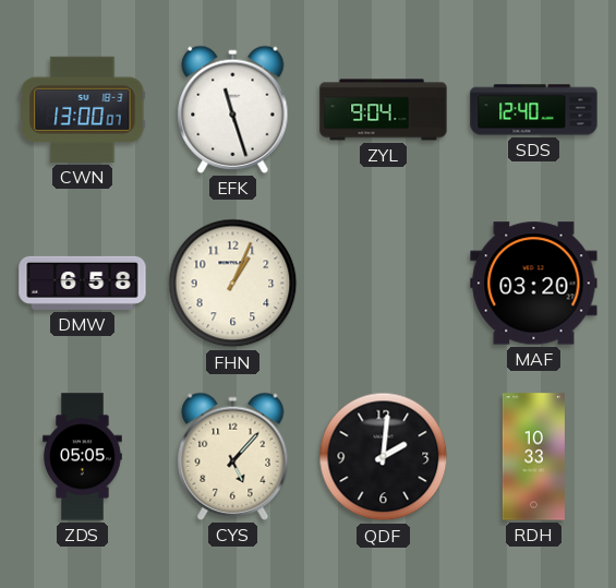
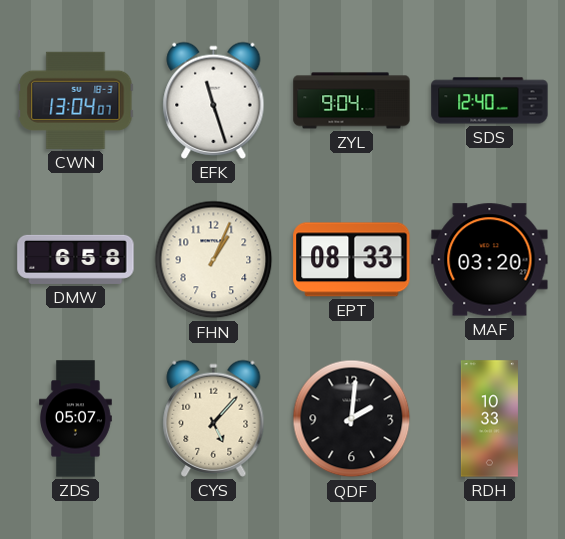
CWN: 13:00 -> 13:04
EPT: none -> 08:33
ZDS: 05:05 -> 05:07
